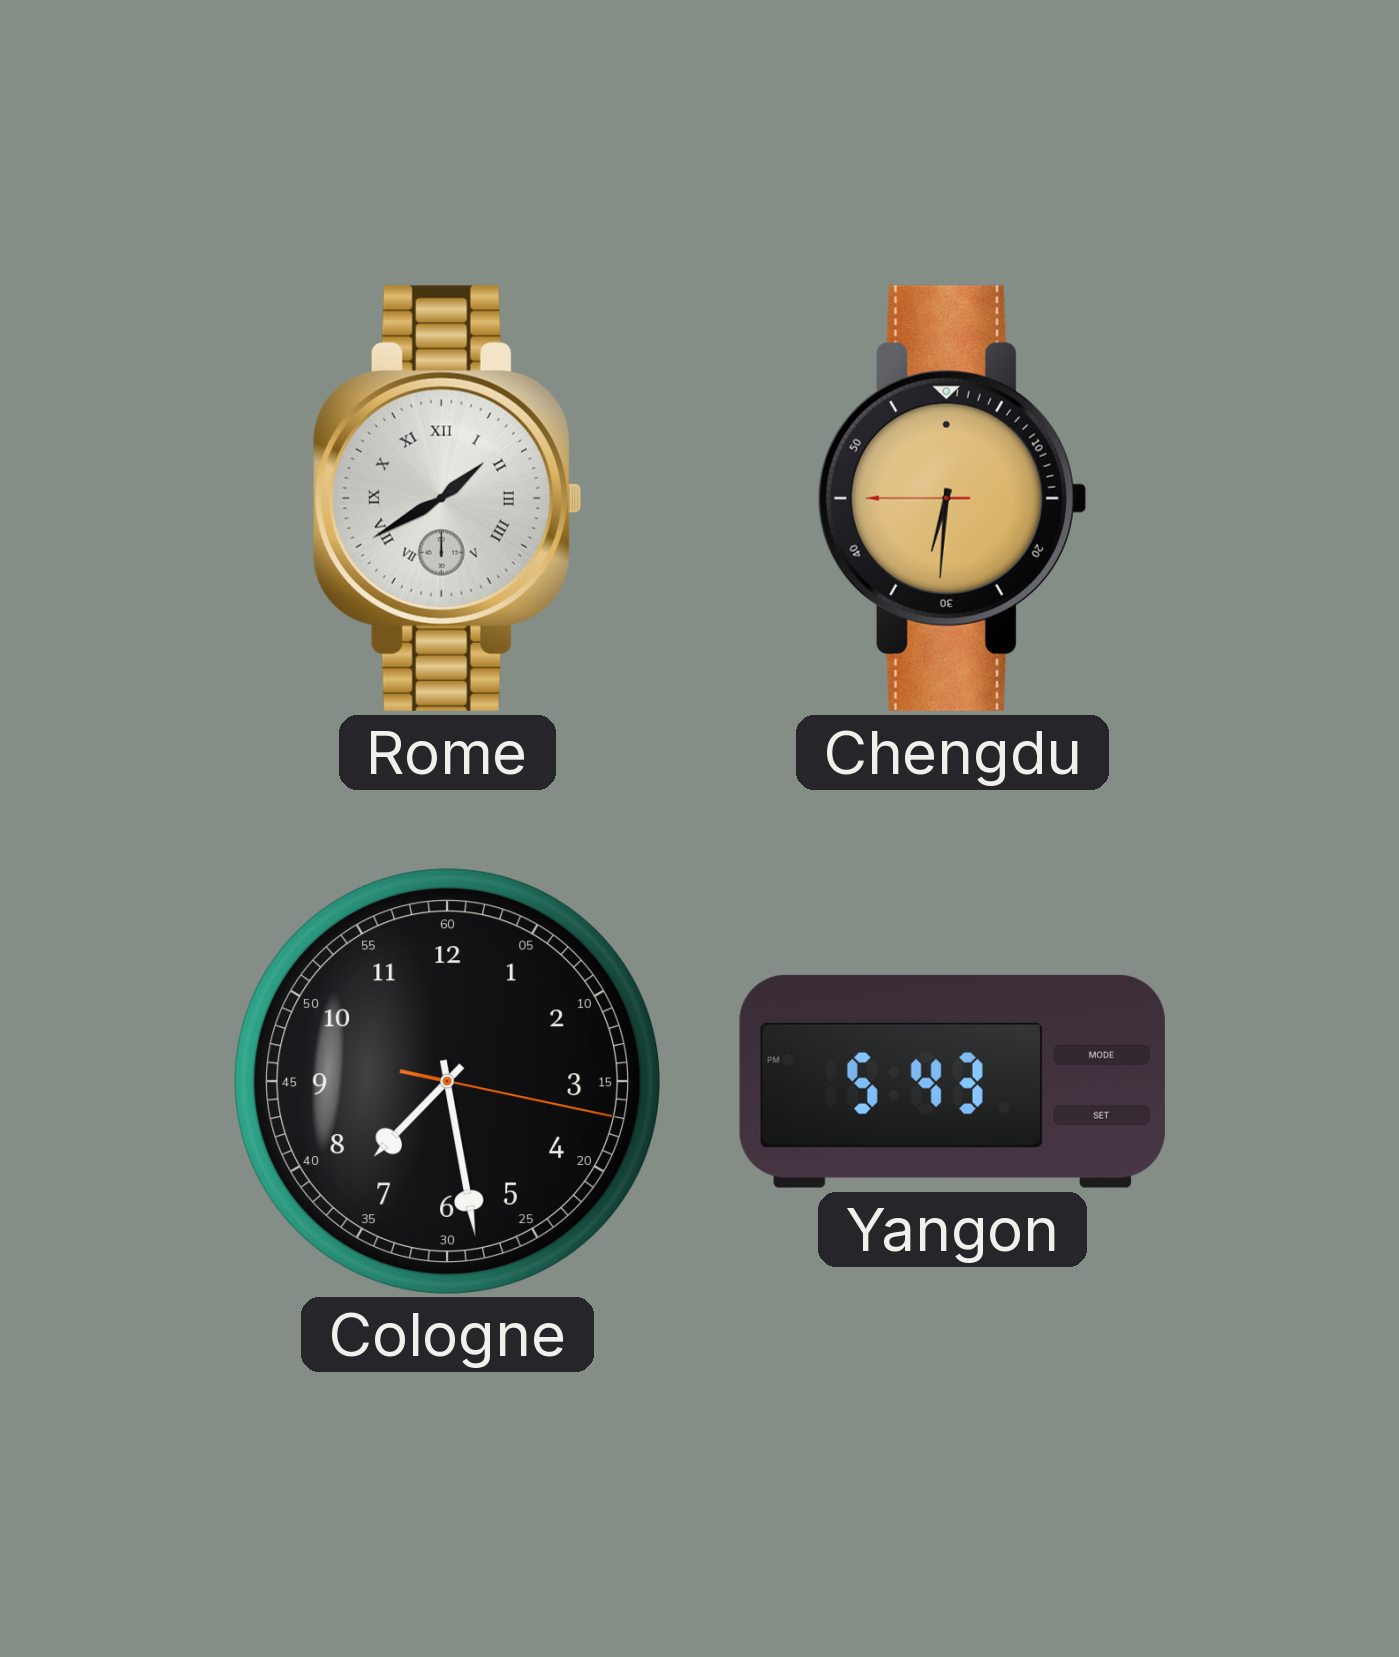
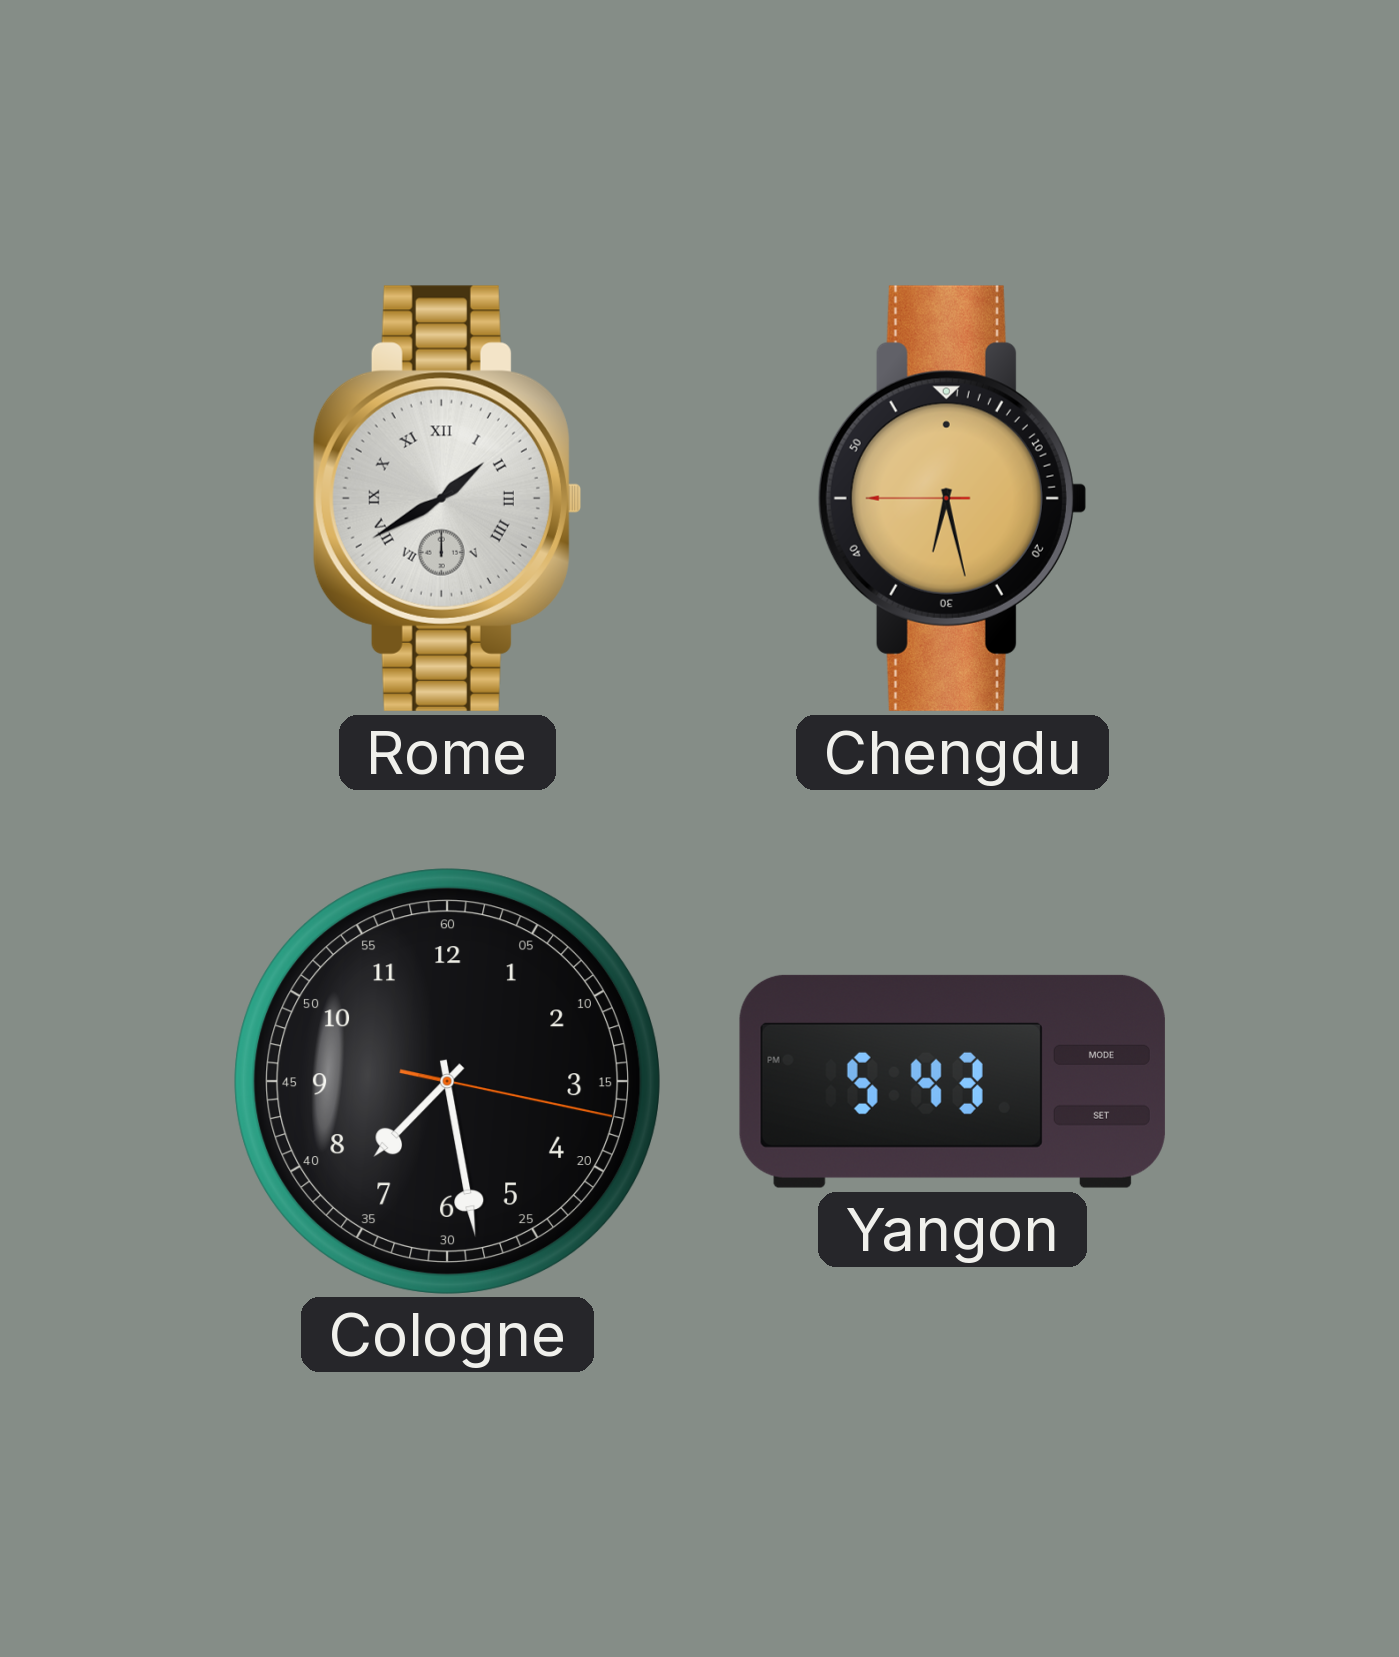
Chengdu: 6:30 -> 6:27
